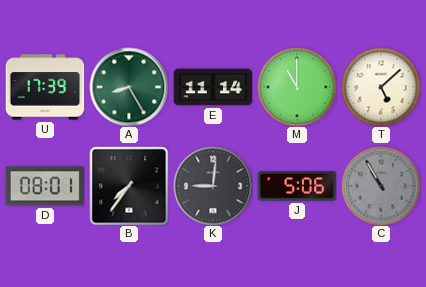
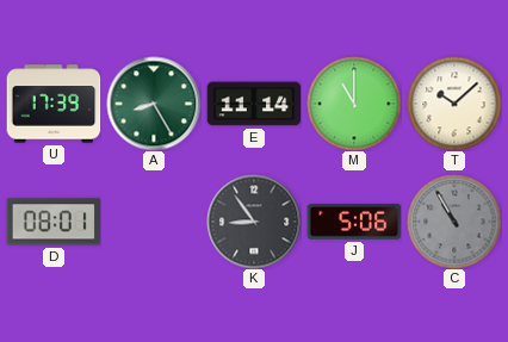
T: 5:08 -> 10:08
B: 7:36 -> none
K: 9:01 -> 8:54
